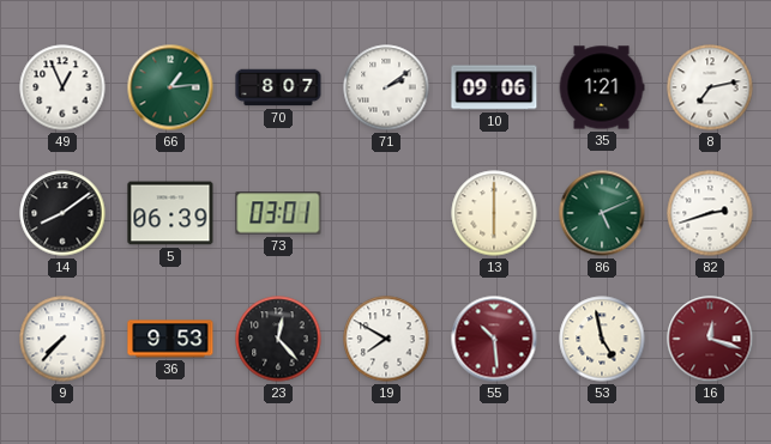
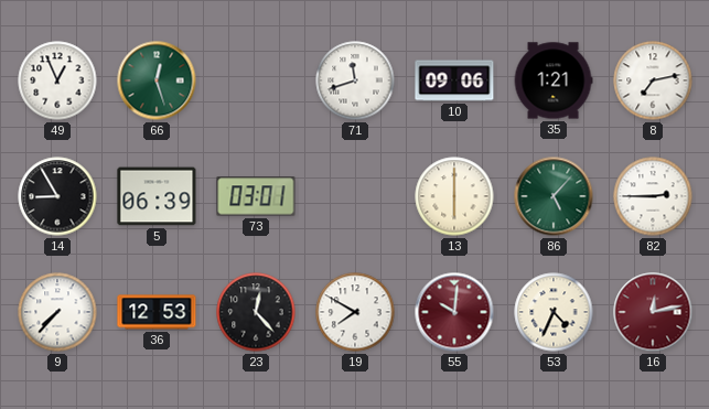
66: 1:14 -> 12:27
70: 8:07 -> none
71: 2:09 -> 11:42
14: 8:09 -> 8:55
86: 5:11 -> 5:07
82: 2:42 -> 2:45
36: 9:53 -> 12:53
55: 10:29 -> 10:01
53: 4:58 -> 4:34
16: 12:18 -> 12:13
